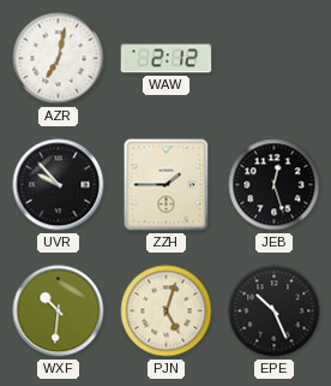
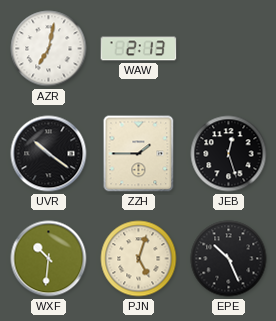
WAW: 2:12 -> 2:13
UVR: 9:53 -> 10:21
